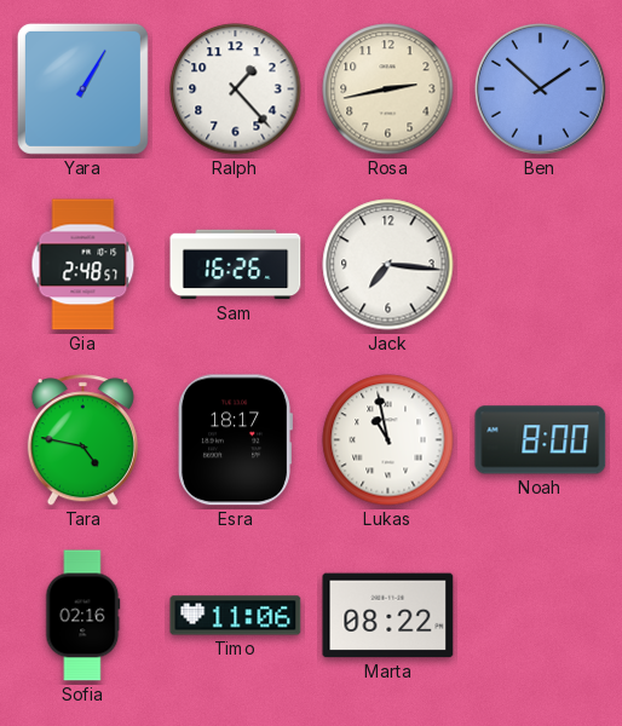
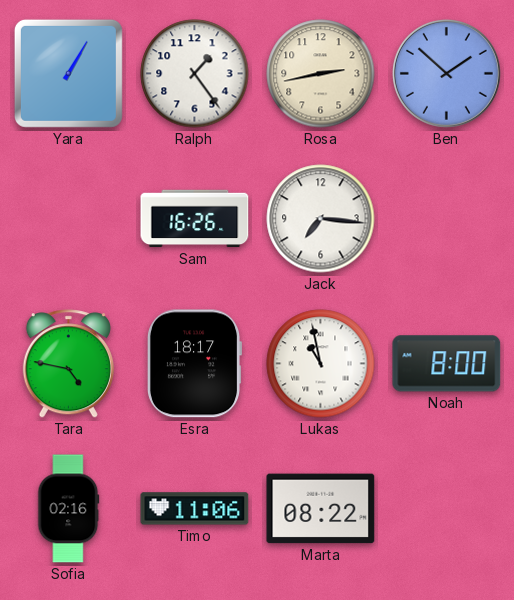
Ralph: 1:23 -> 1:24
Gia: 2:48 -> none
